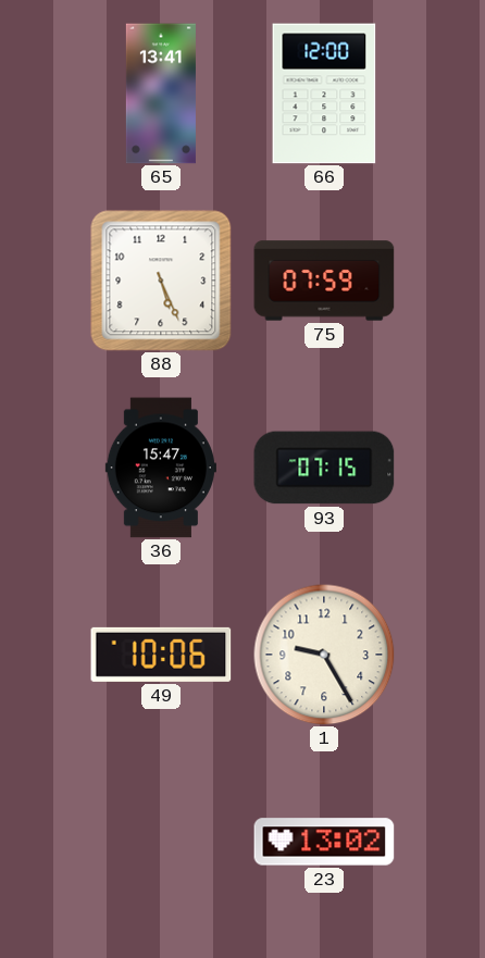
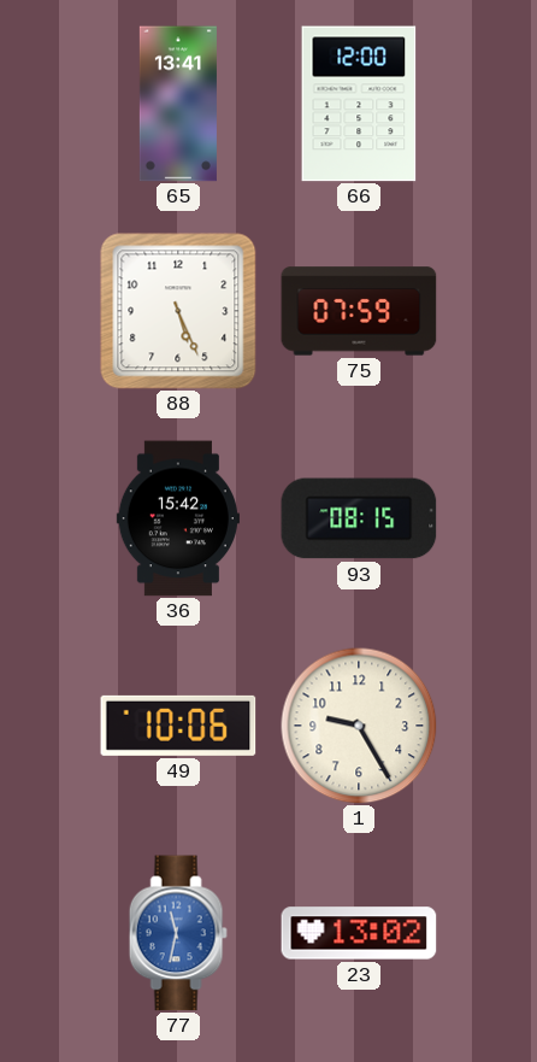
36: 15:47 -> 15:42
93: 07:15 -> 08:15
77: none -> 11:32
